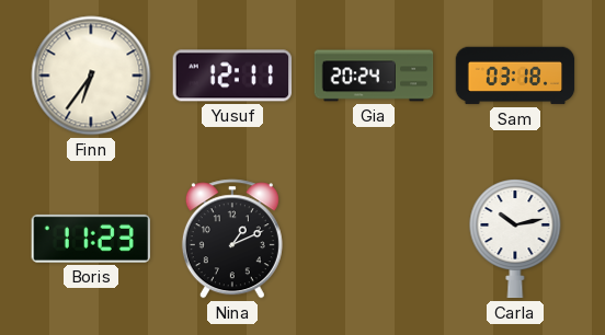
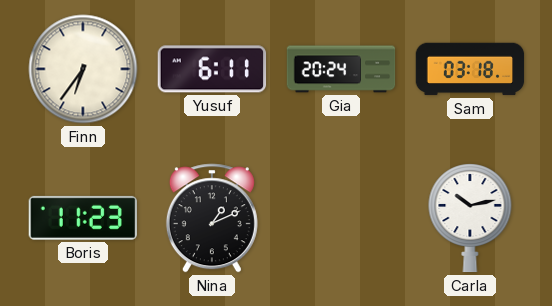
Yusuf: 12:11 -> 6:11
